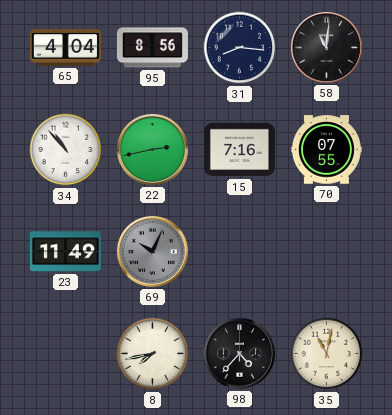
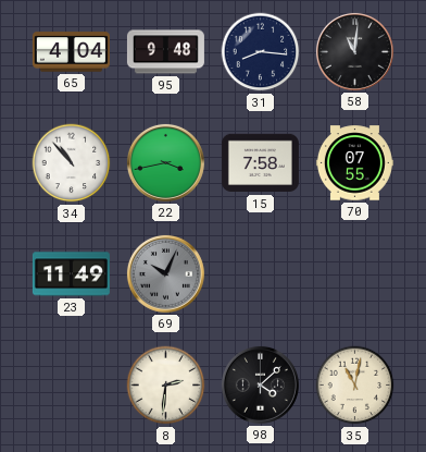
95: 8:56 -> 9:48
22: 2:43 -> 3:43
15: 7:16 -> 7:58
8: 7:43 -> 2:31
98: 4:37 -> 4:08
